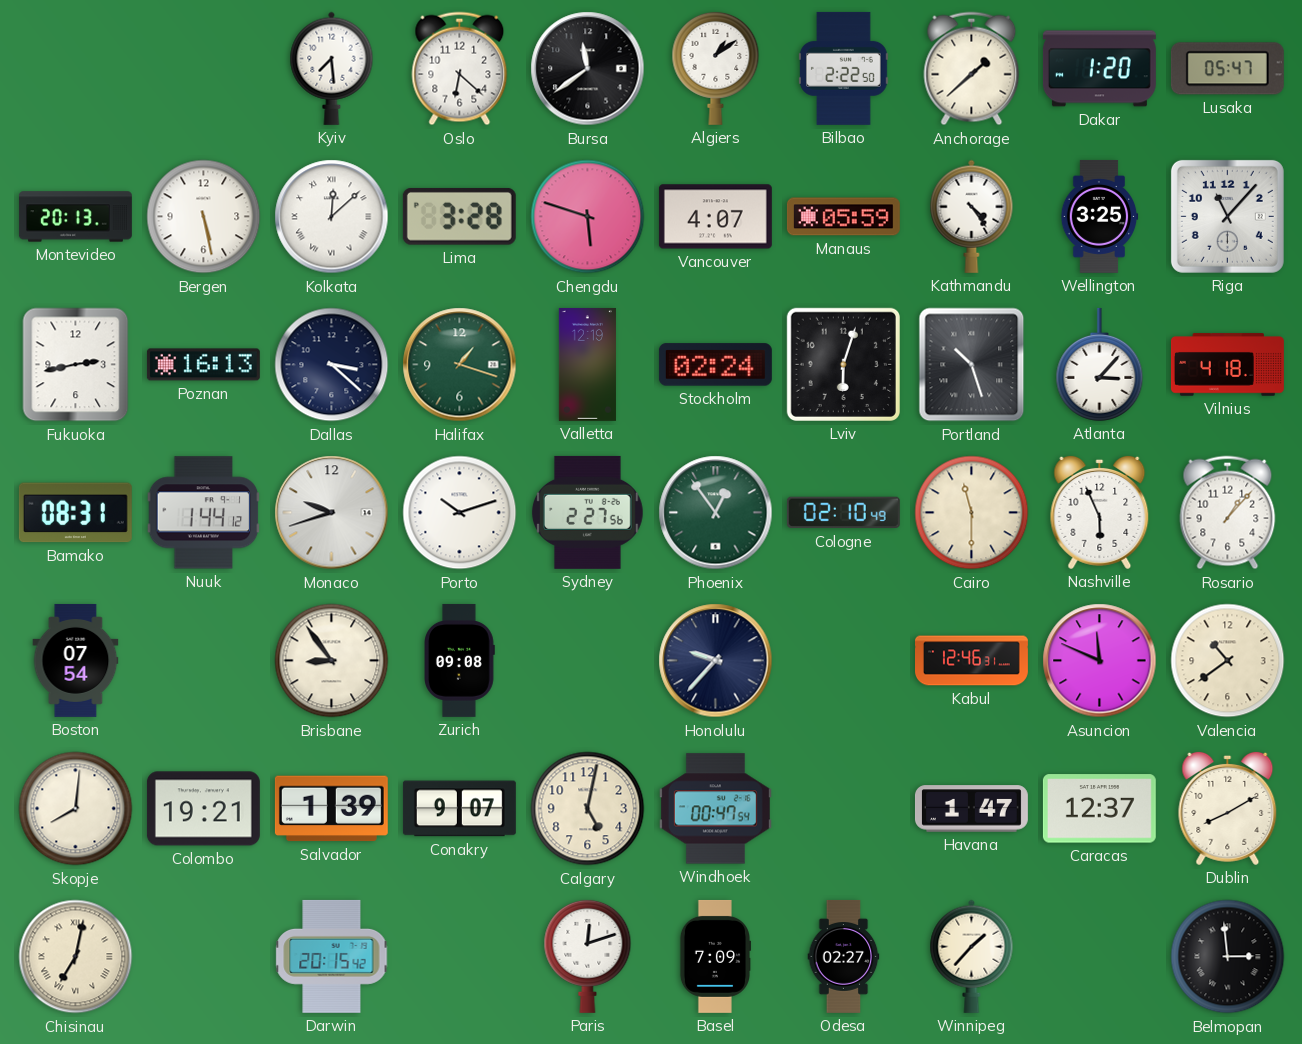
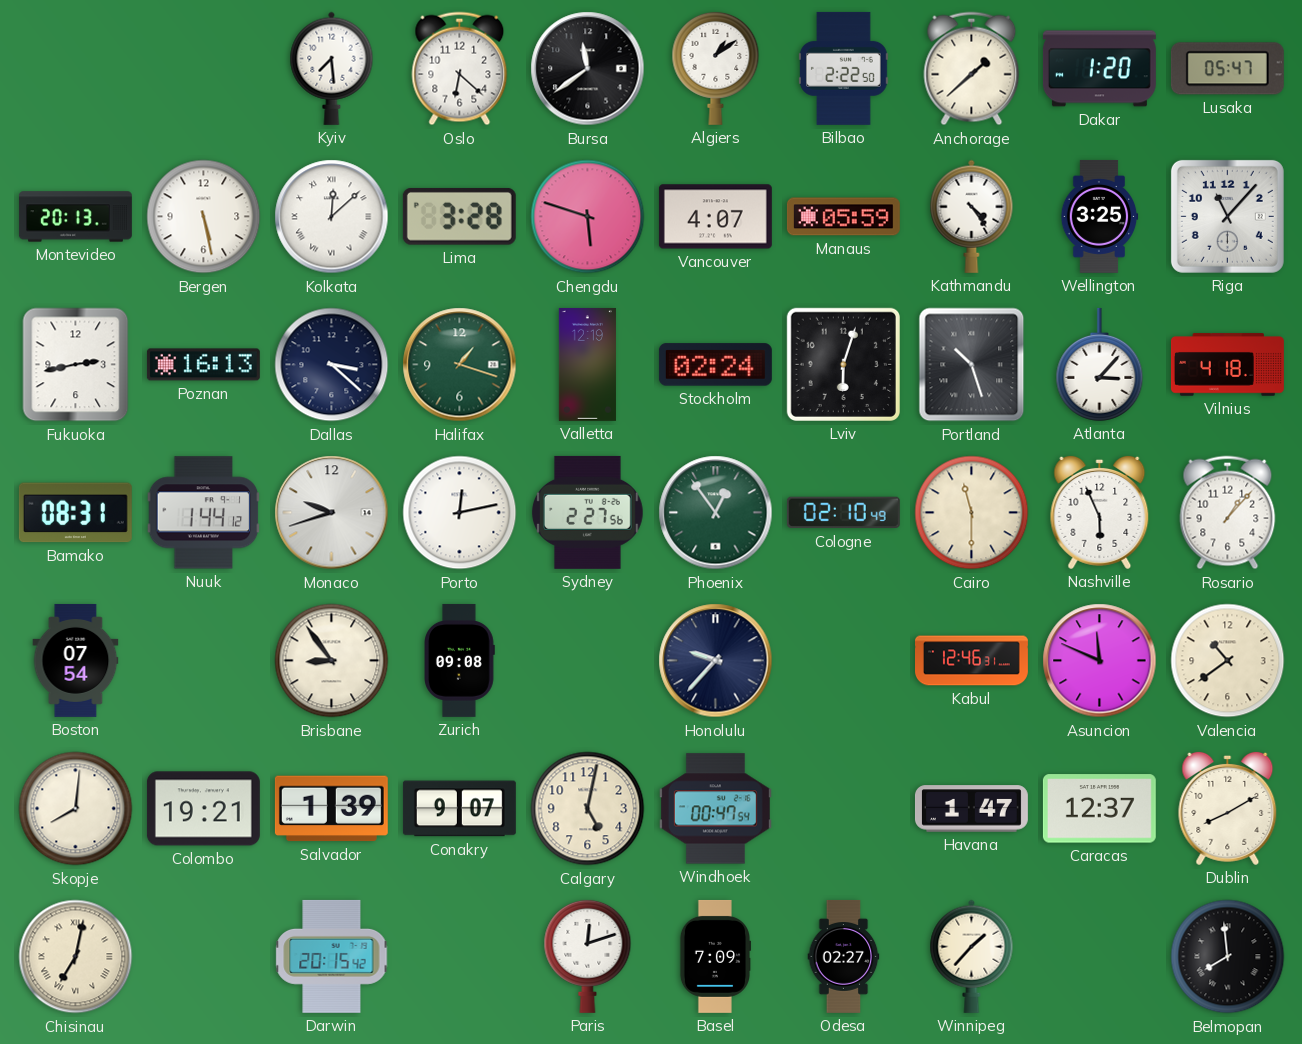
Porto: 10:12 -> 12:13
Belmopan: 2:59 -> 7:59
